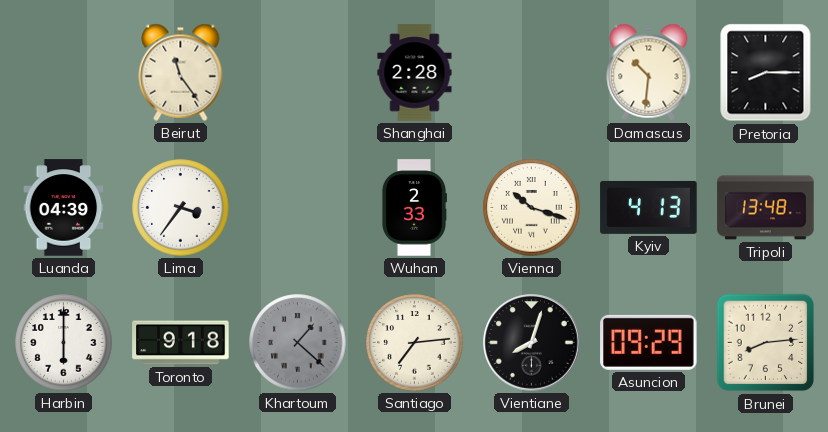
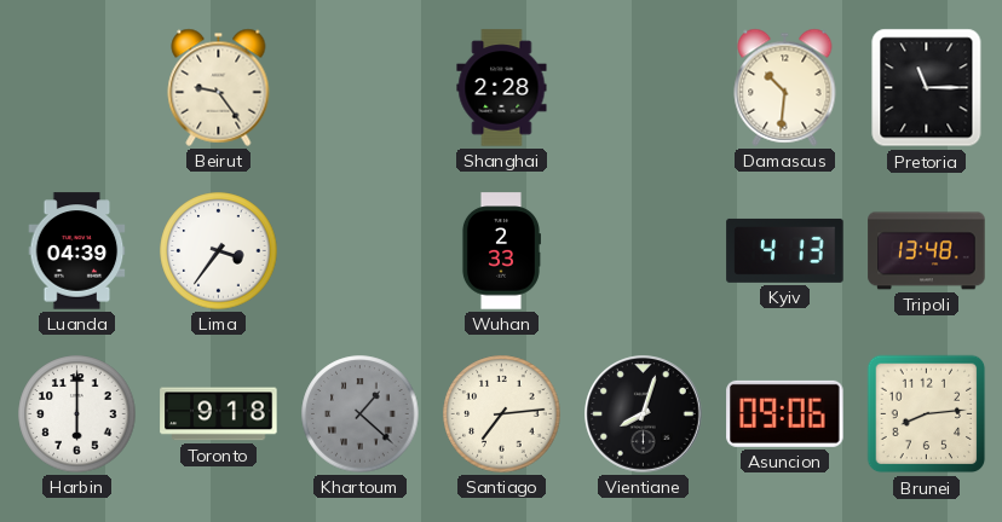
Beirut: 11:24 -> 9:24
Pretoria: 8:15 -> 11:15
Vienna: 10:18 -> none
Asuncion: 09:29 -> 09:06
